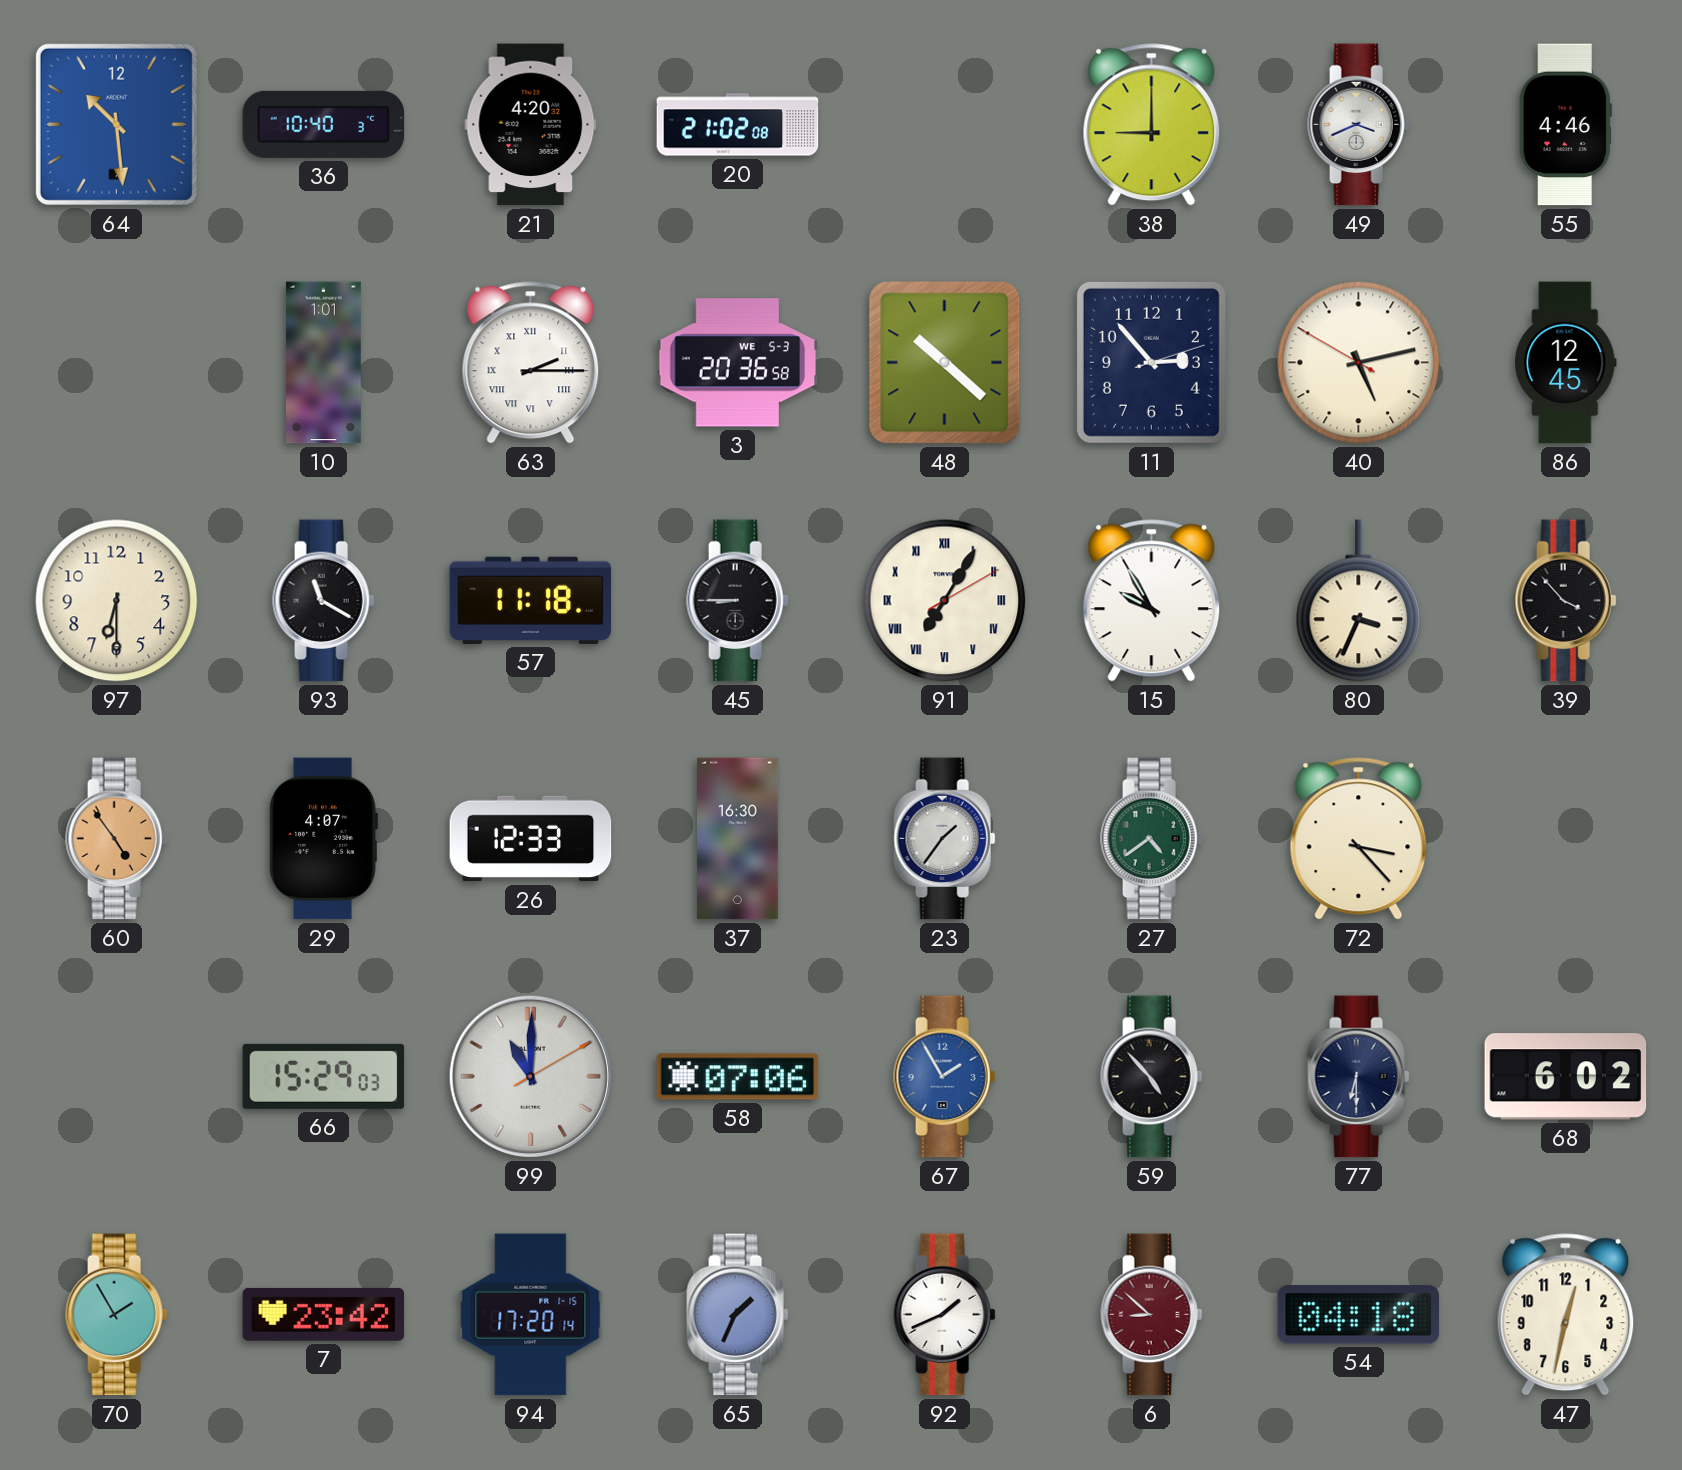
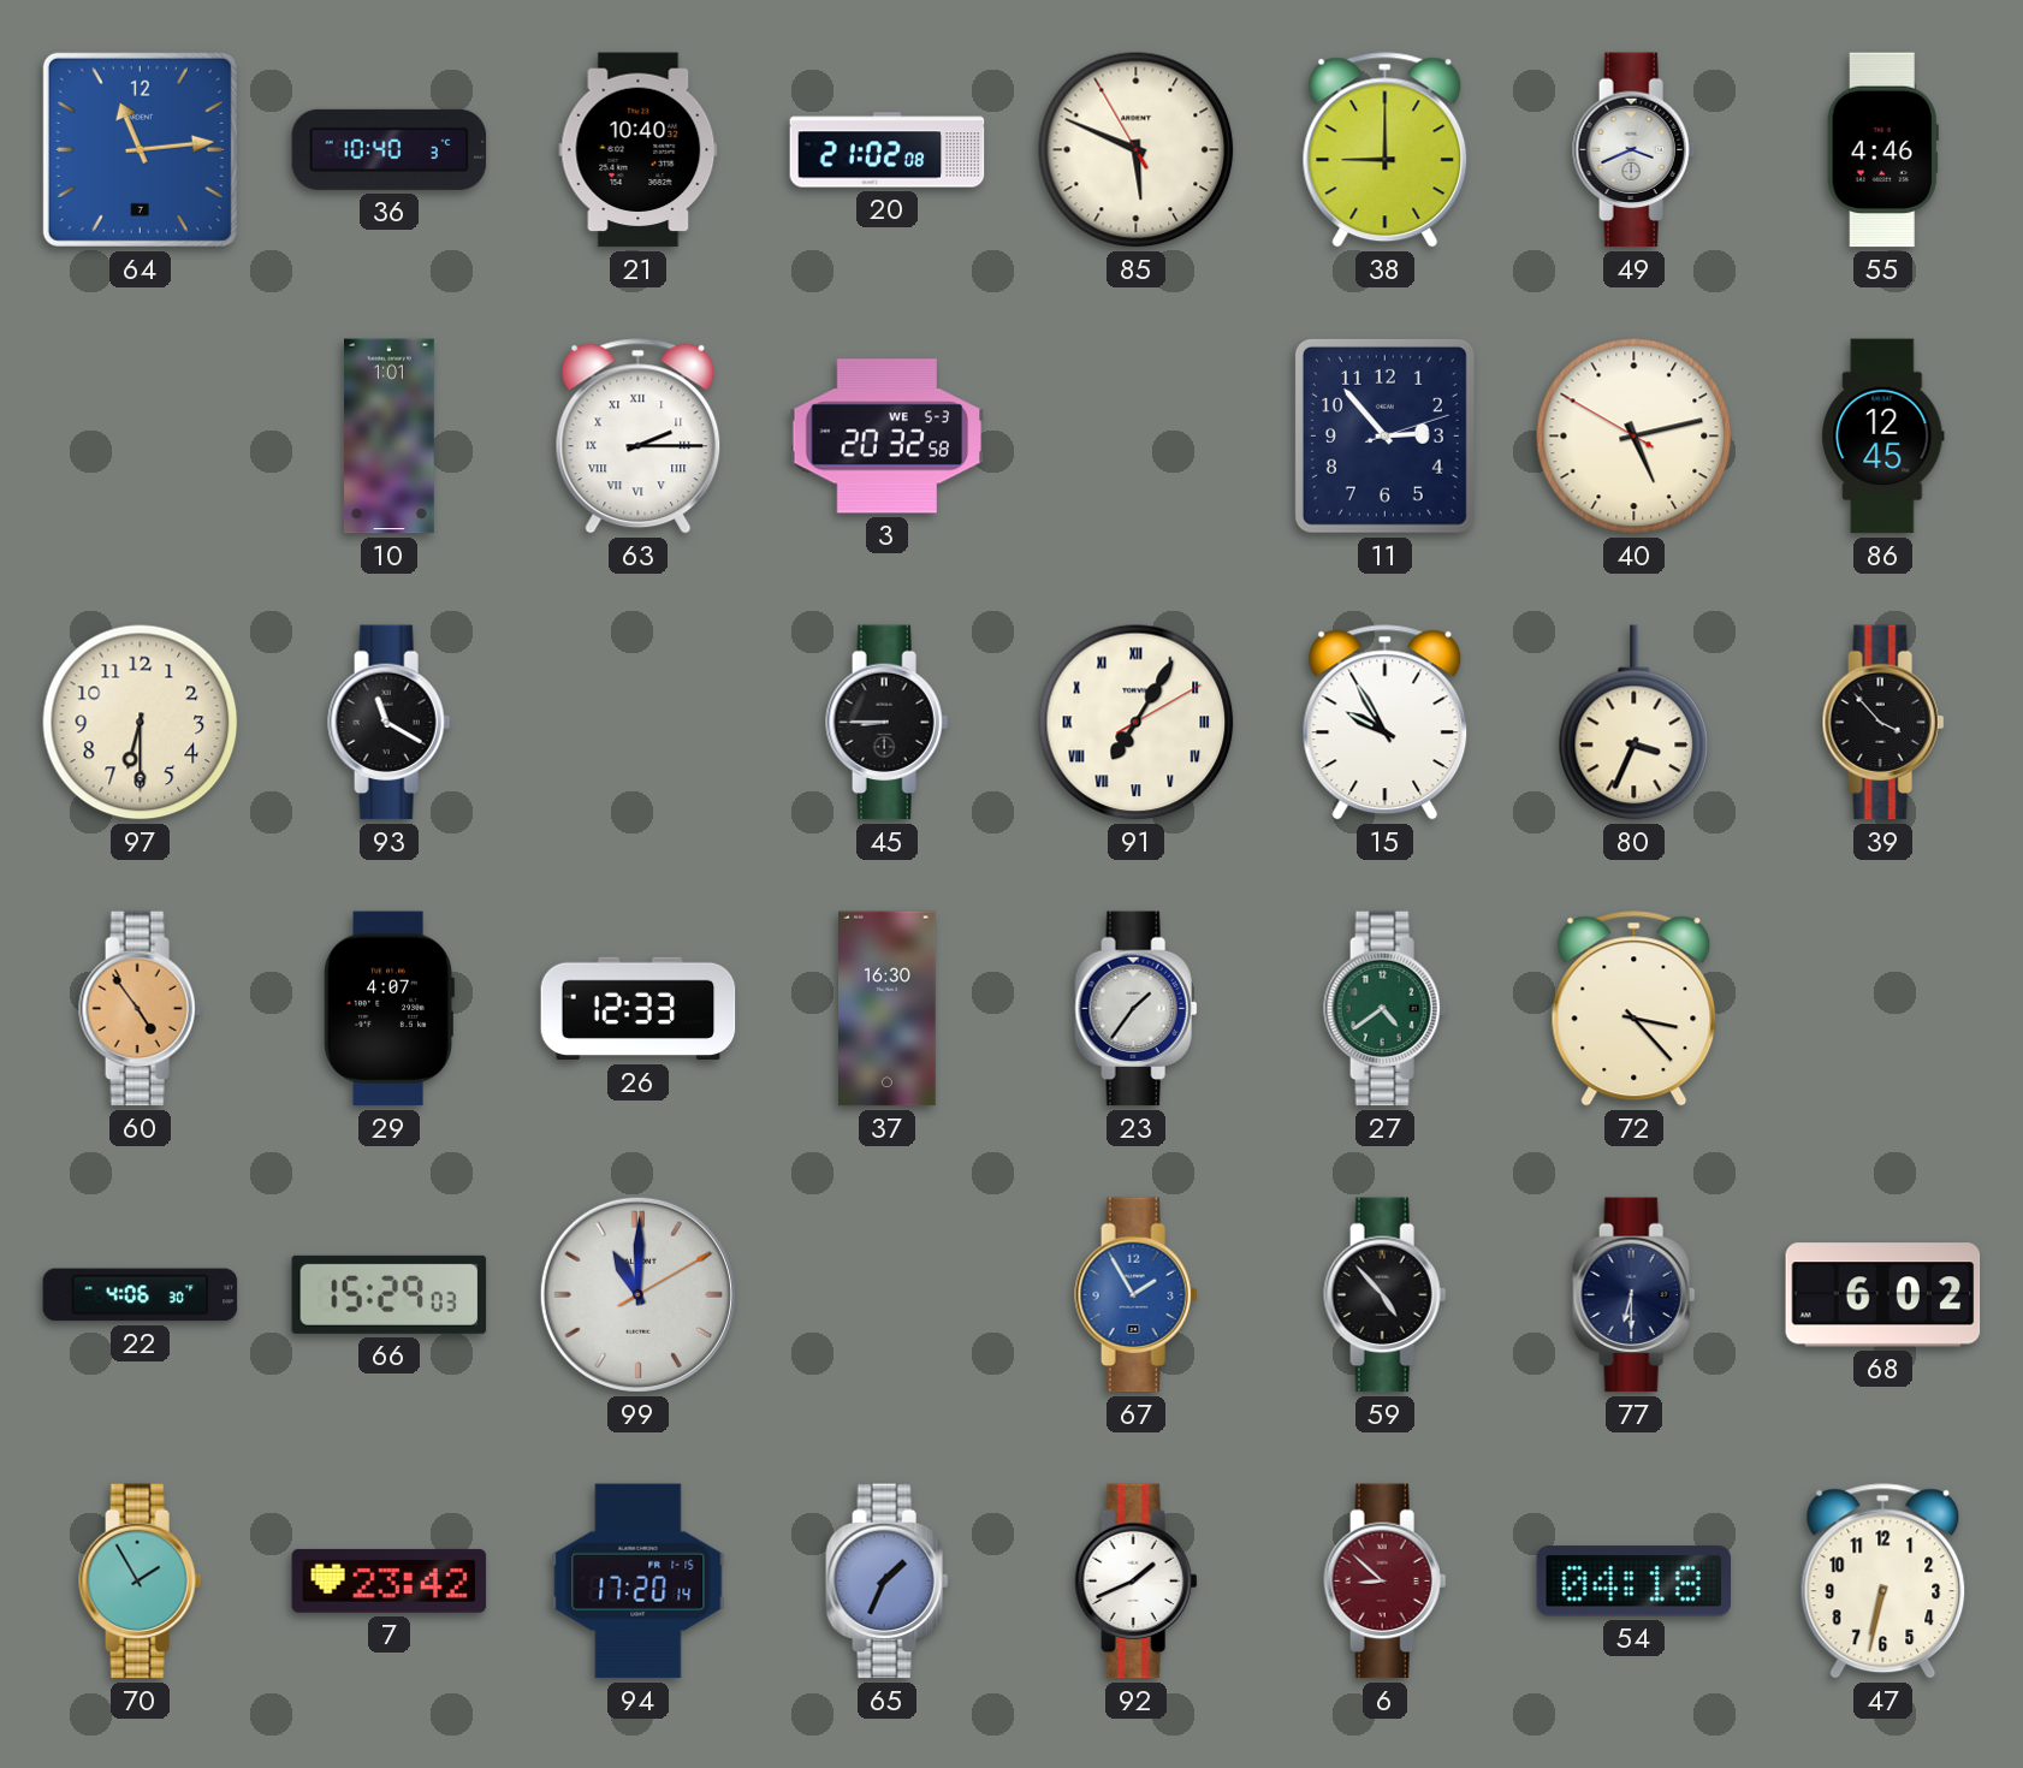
64: 10:29 -> 11:14
21: 4:20 -> 10:40
85: none -> 5:48
3: 20:36 -> 20:32
48: 10:22 -> none
57: 11:18 -> none
22: none -> 4:06
58: 07:06 -> none
47: 12:32 -> 6:32
